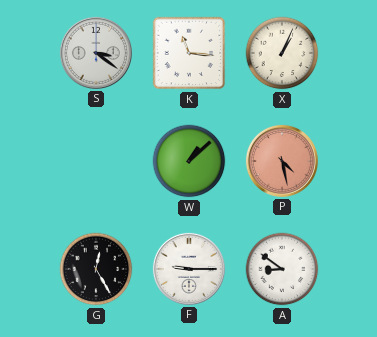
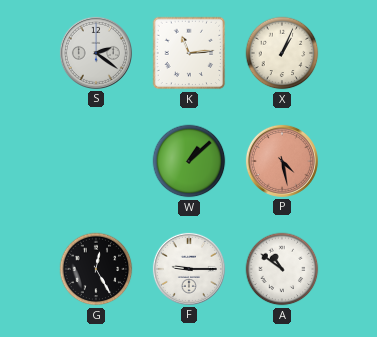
S: 3:21 -> 2:21
K: 11:16 -> 11:14
A: 8:51 -> 10:51
